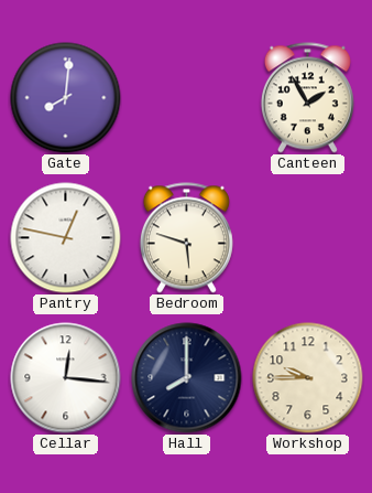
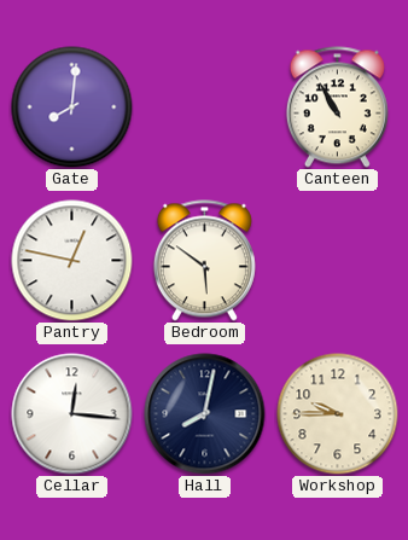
Canteen: 1:55 -> 10:55
Bedroom: 5:48 -> 5:51
Hall: 8:00 -> 8:02
